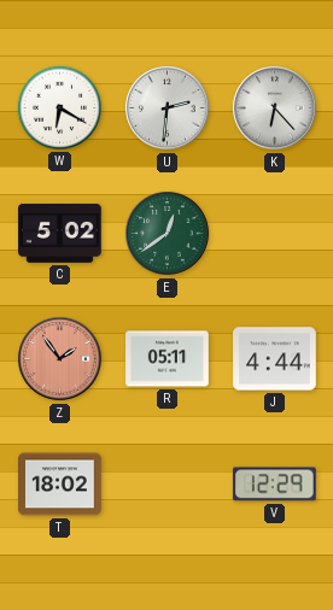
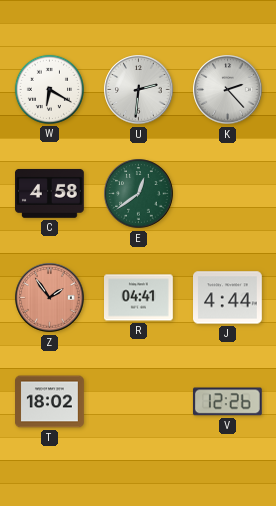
K: 6:23 -> 2:23
C: 5:02 -> 4:58
R: 05:11 -> 04:41
V: 12:29 -> 12:26
